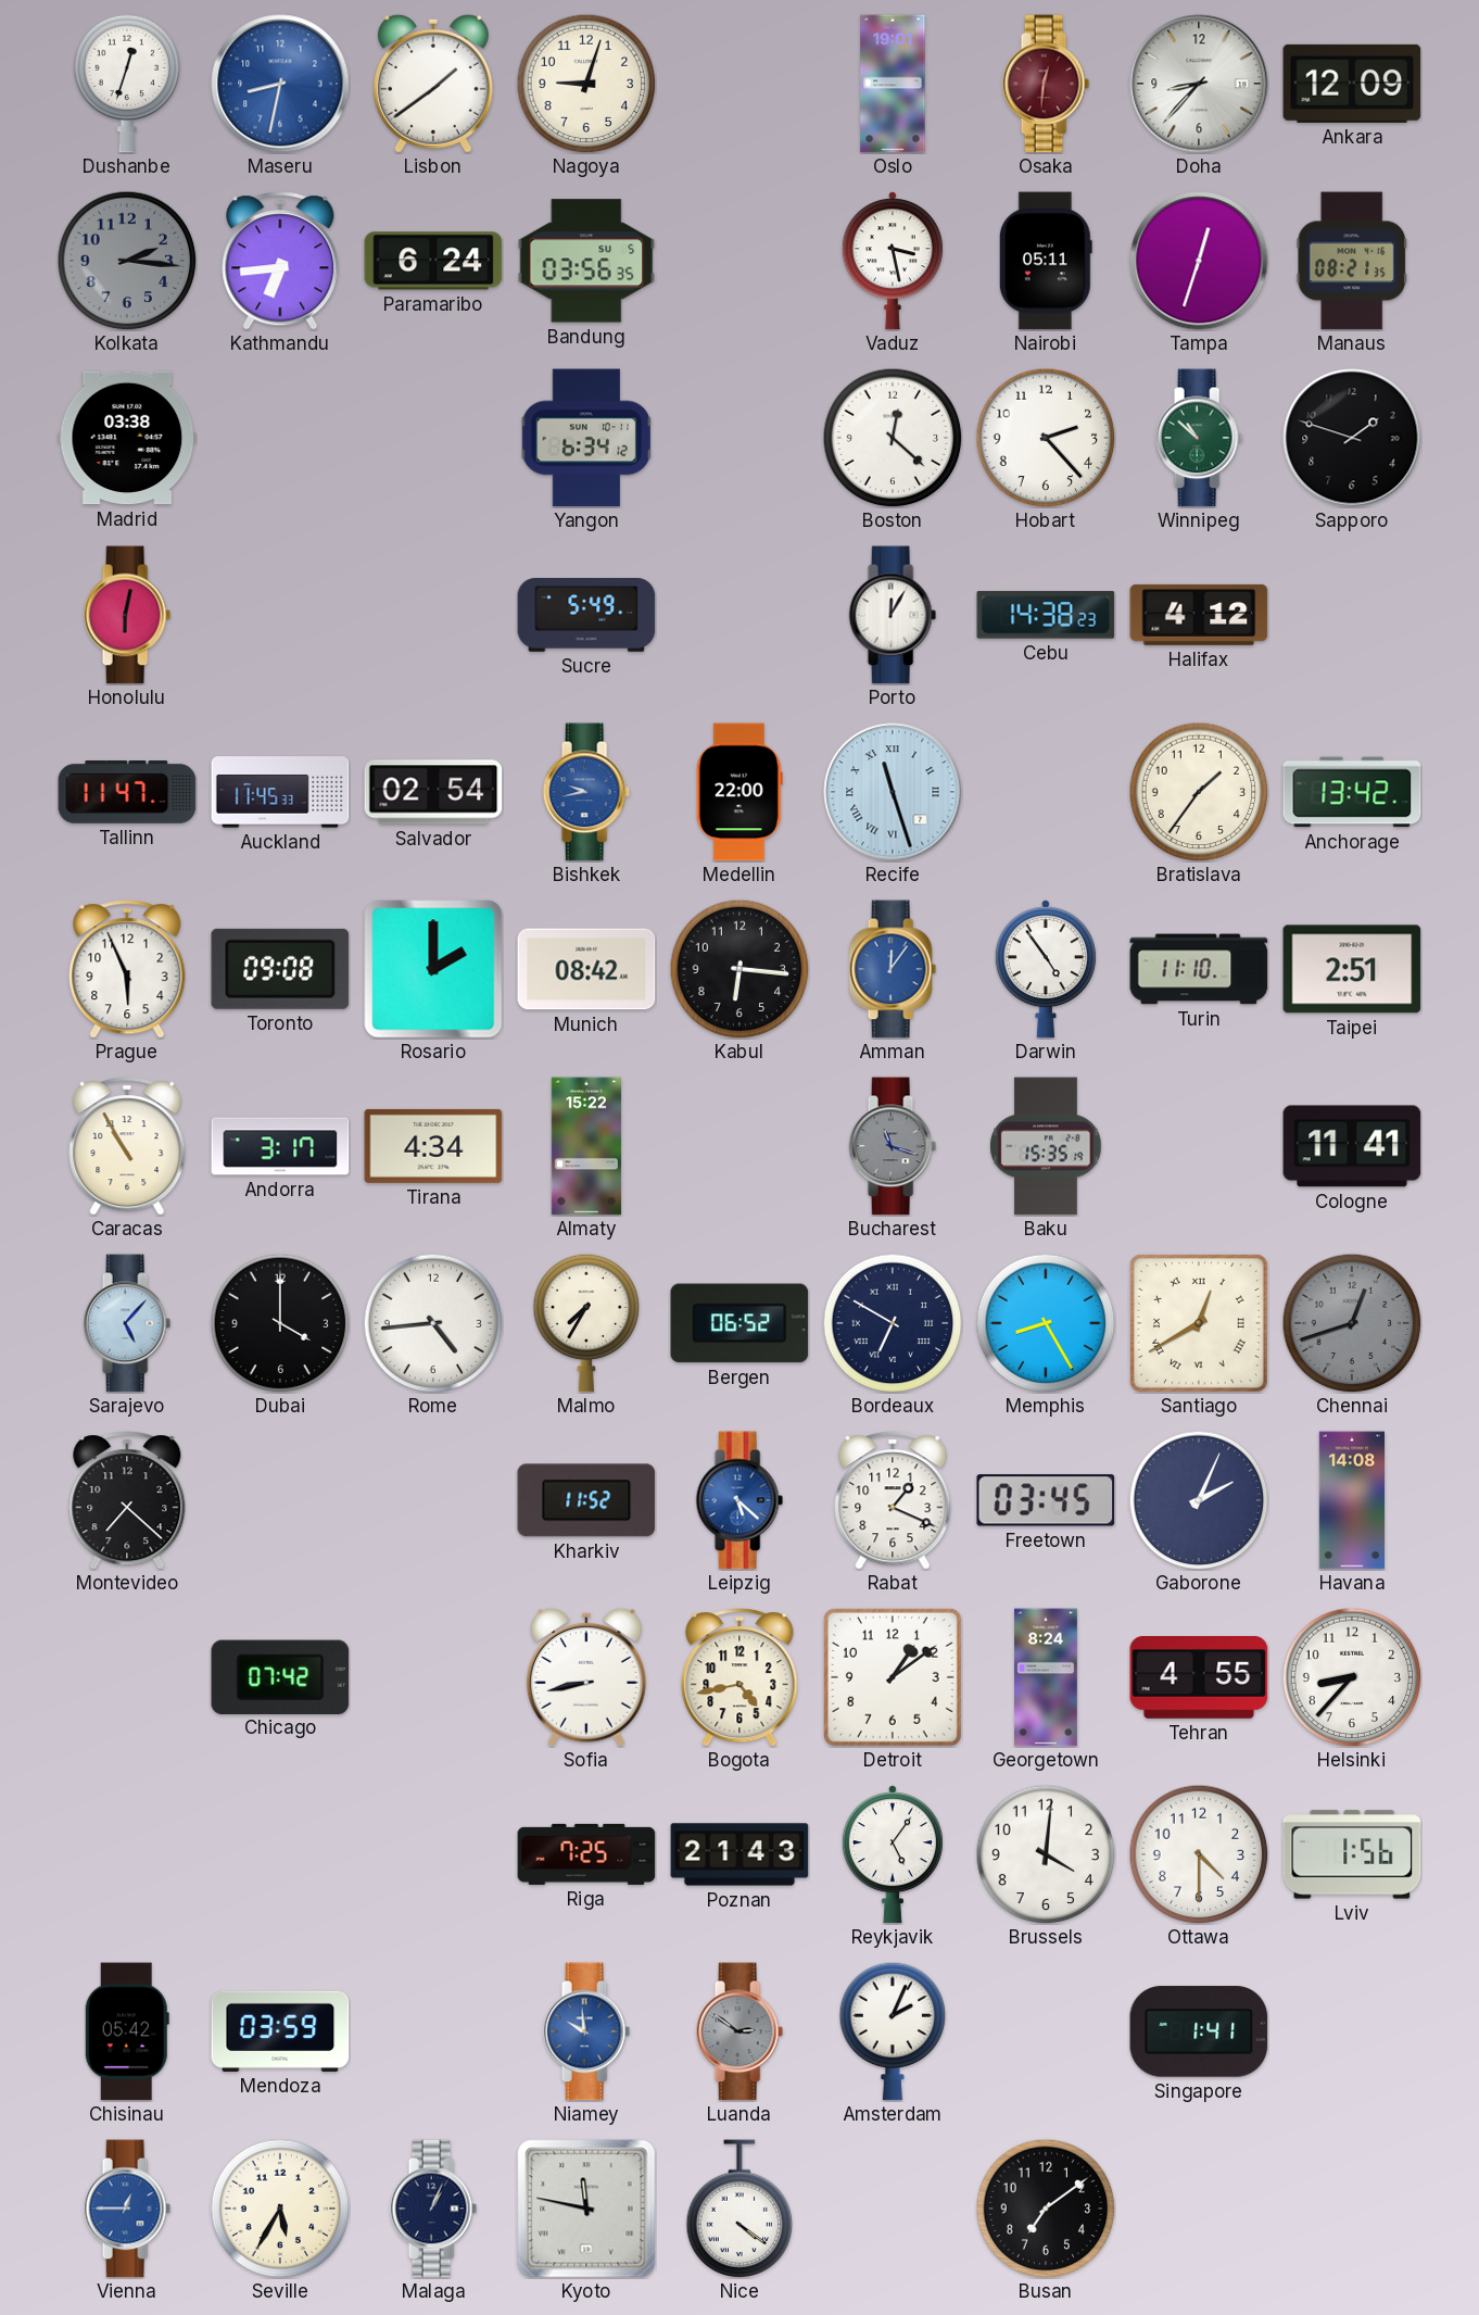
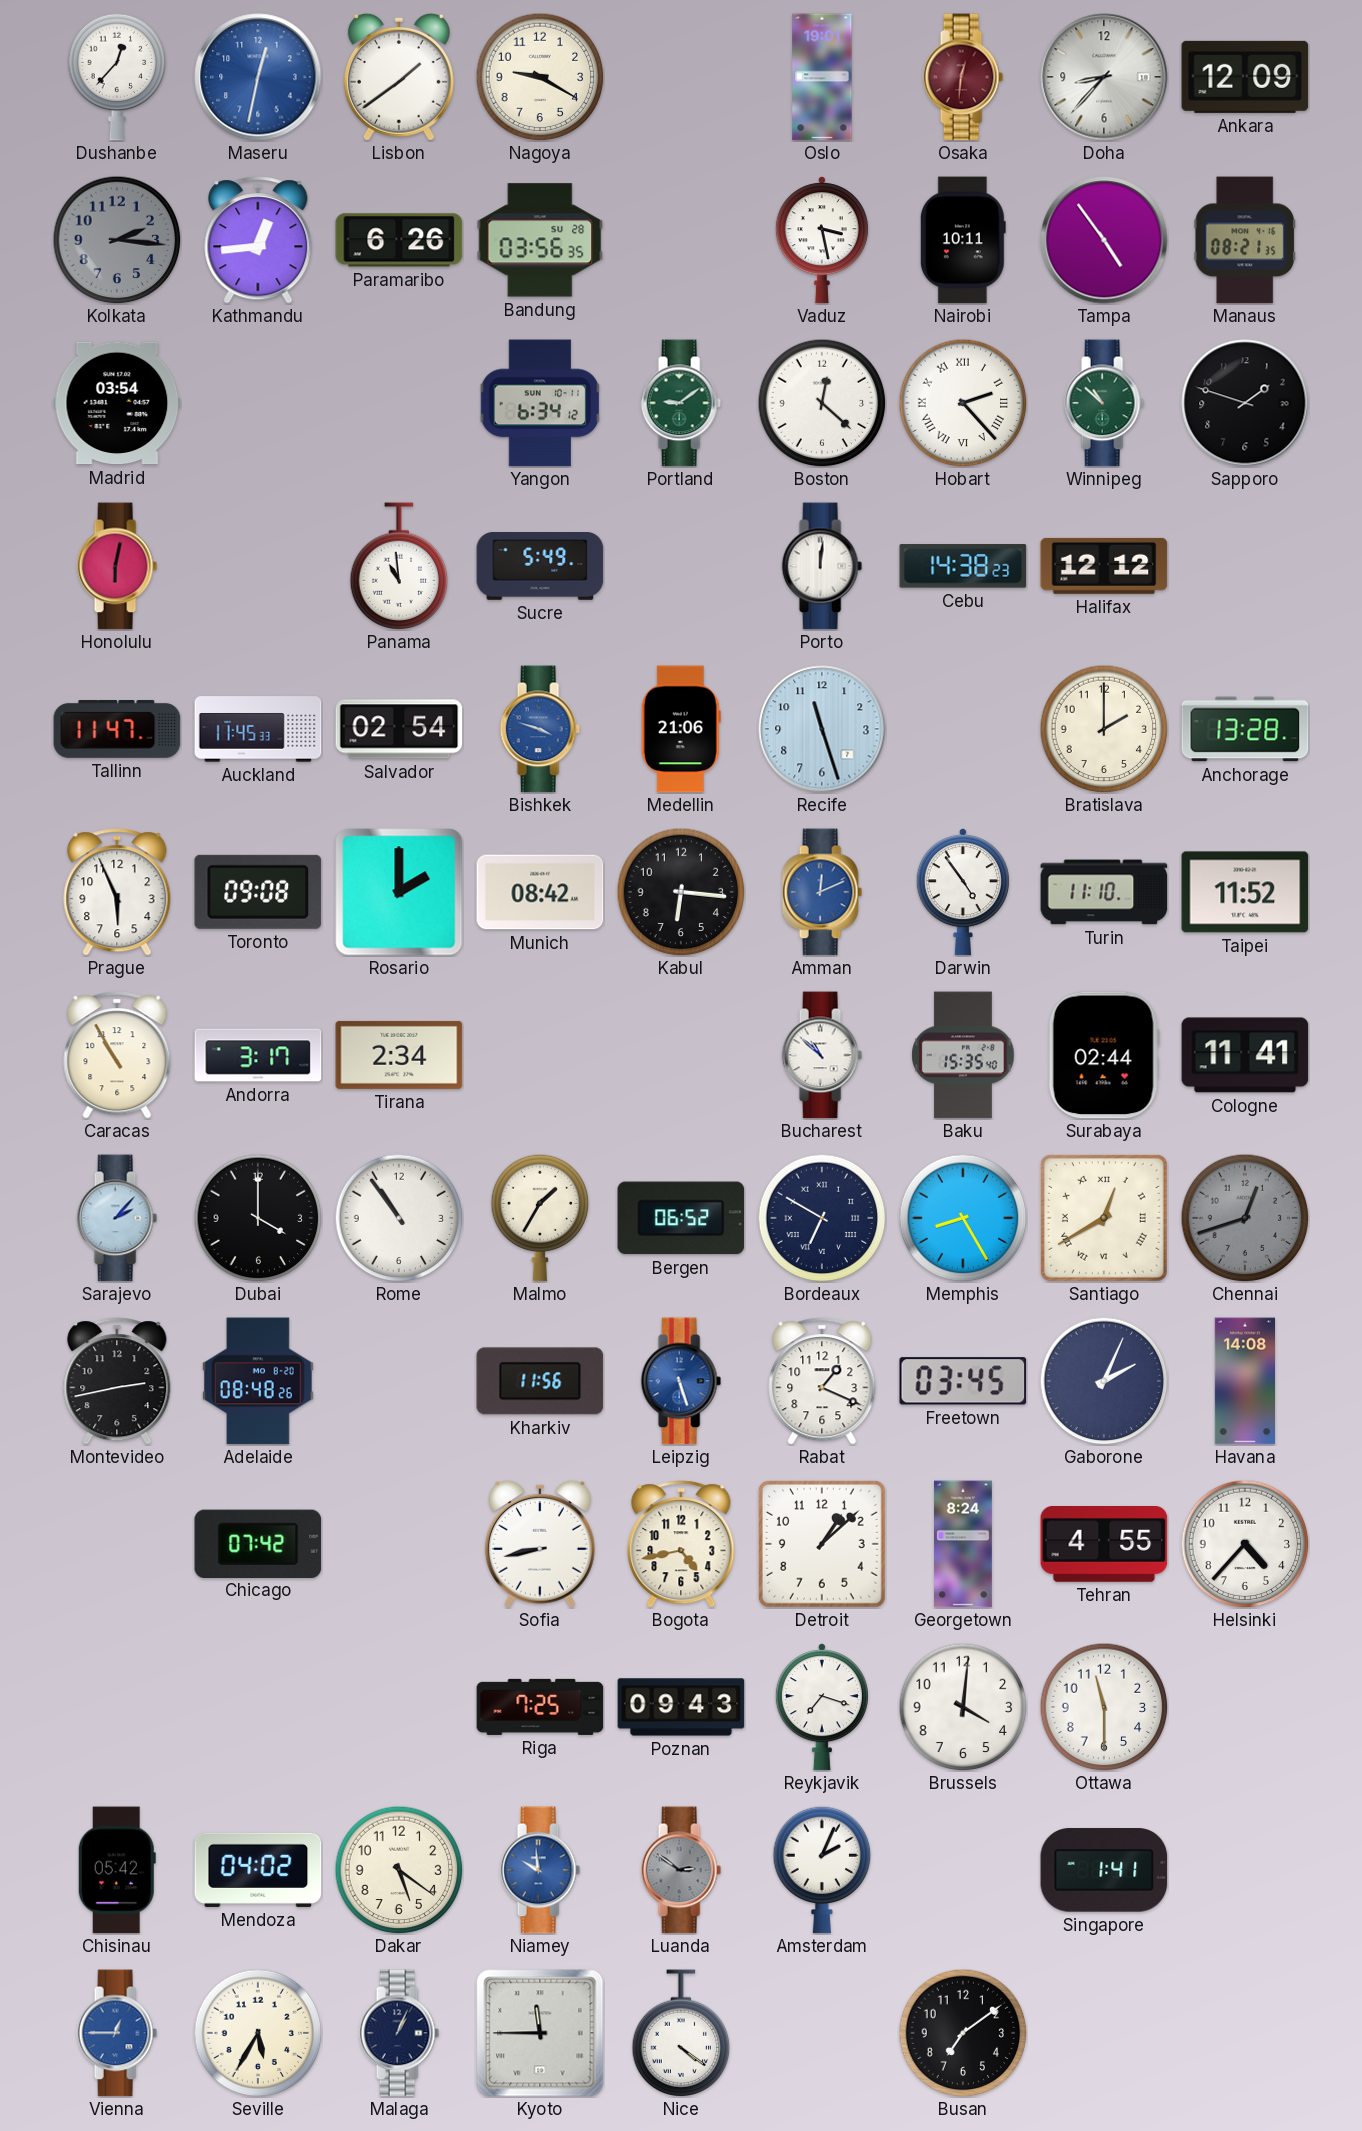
Dushanbe: 12:33 -> 12:37
Maseru: 8:32 -> 12:32
Nagoya: 9:03 -> 9:20
Kathmandu: 6:44 -> 12:44
Paramaribo: 6:24 -> 6:26
Bandung date: SU 5 -> SU 28
Nairobi: 05:11 -> 10:11
Tampa: 12:33 -> 4:54
Madrid: 03:38 -> 03:54
Portland: none -> 9:09
Hobart numerals: Arabic -> Roman
Panama: none -> 10:59
Porto: 12:05 -> 12:01
Halifax: 4:12 -> 12:12
Bishkek: 9:43 -> 3:48
Medellin: 22:00 -> 21:06
Recife numerals: Roman -> Arabic
Bratislava: 1:36 -> 2:00
Anchorage: 13:42 -> 13:28
Amman: 12:06 -> 12:11
Taipei: 2:51 -> 11:52
Tirana: 4:34 -> 2:34
Almaty: 15:22 -> none
Bucharest: 11:18 -> 10:52
Bucharest dial: grey -> white
Baku: 15:35:19 -> 15:35:40
Surabaya: none -> 02:44
Sarajevo: 5:07 -> 2:07
Rome: 4:44 -> 10:54
Malmo: 7:35 -> 1:35
Montevideo: 7:22 -> 2:43
Adelaide: none -> 08:48
Kharkiv: 11:52 -> 11:56
Leipzig: 5:22 -> 5:27
Detroit: 1:09 -> 1:08
Helsinki: 8:37 -> 4:37
Poznan: 21:43 -> 09:43
Reykjavik: 5:06 -> 7:18
Ottawa: 4:30 -> 11:30
Lviv: 1:56 -> none
Mendoza: 03:59 -> 04:02
Dakar: none -> 5:21
Kyoto: 11:47 -> 11:45
